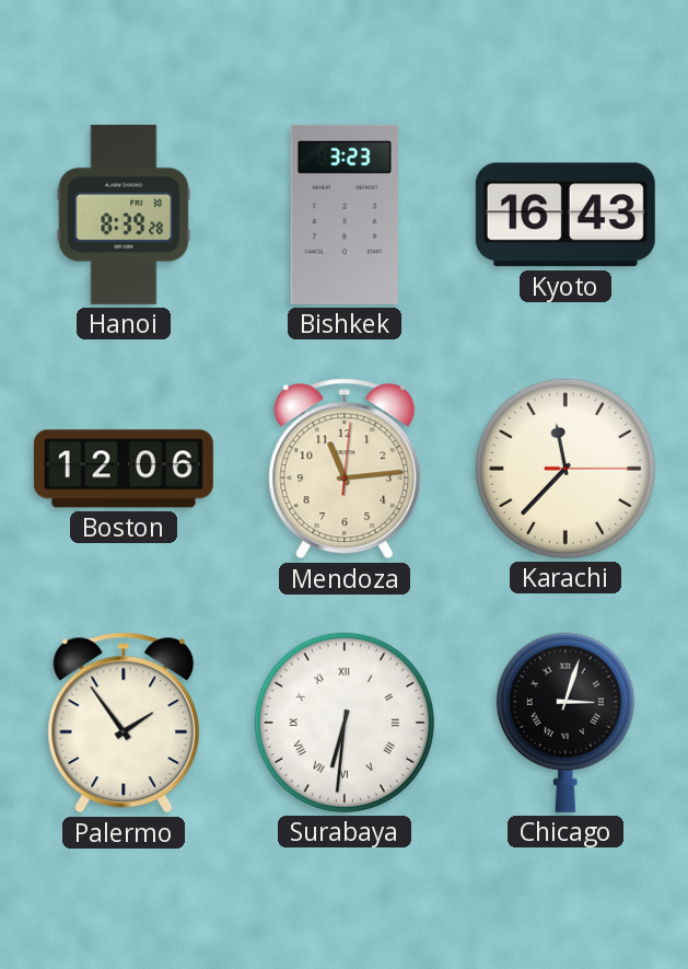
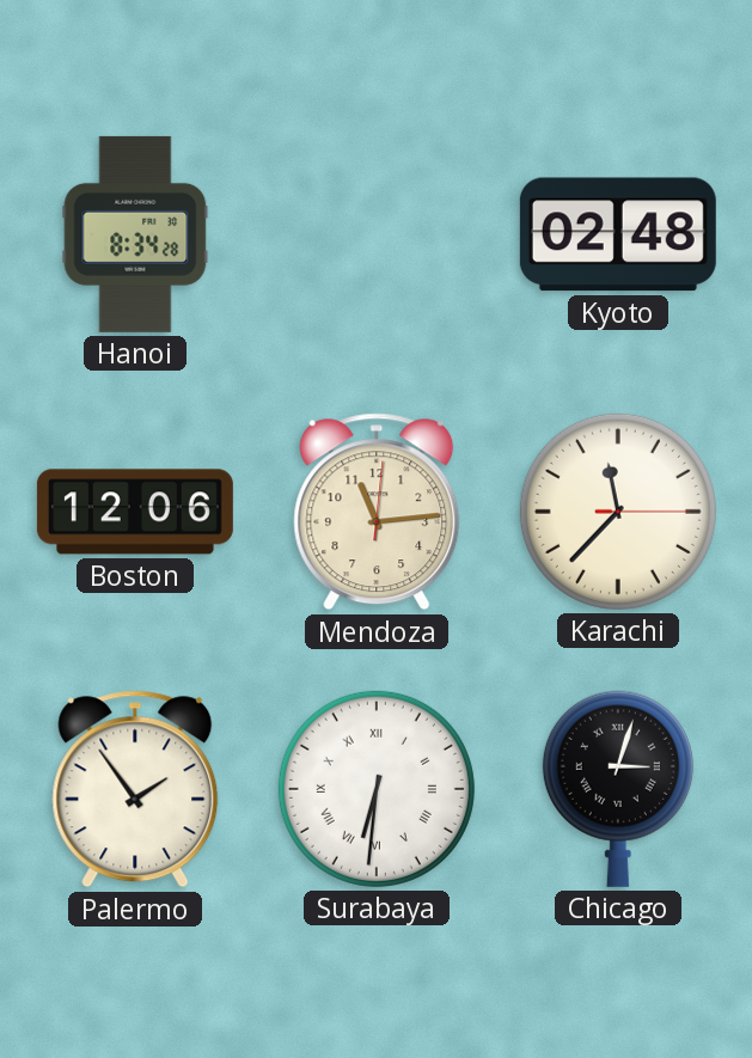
Hanoi: 8:39 -> 8:34
Bishkek: 3:23 -> none
Kyoto: 16:43 -> 02:48
